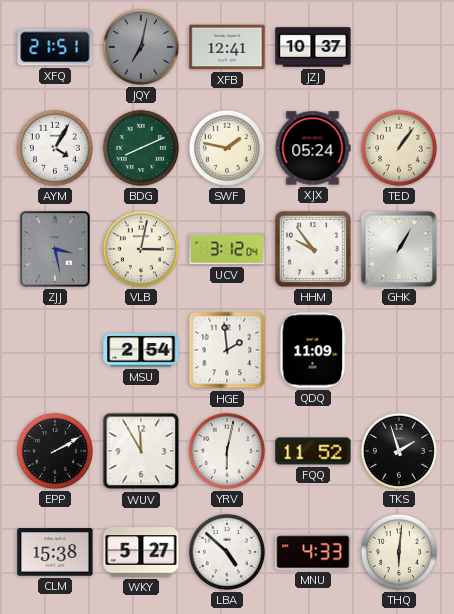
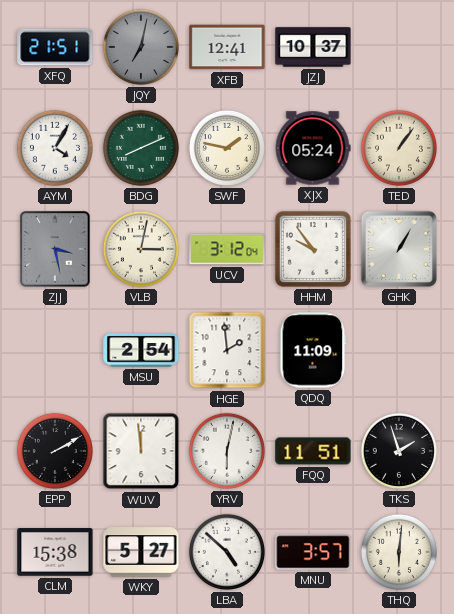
WUV: 11:55 -> 11:59
FQQ: 11:52 -> 11:51
MNU: 4:33 -> 3:57
